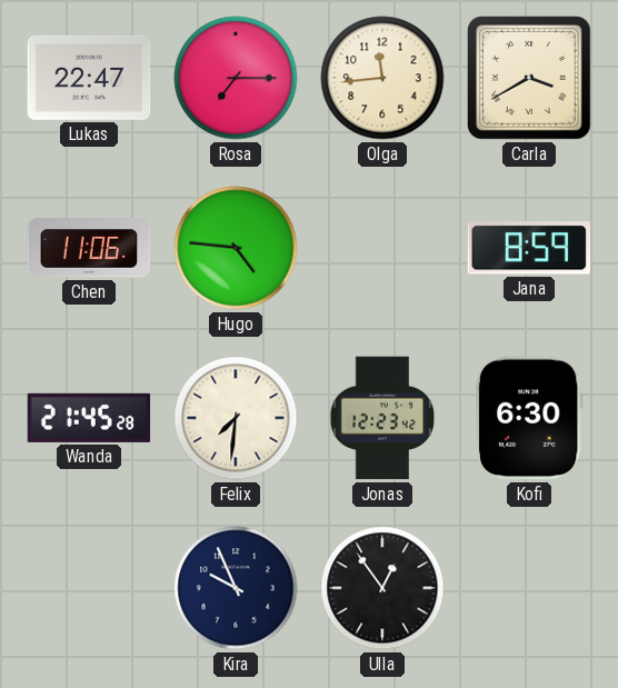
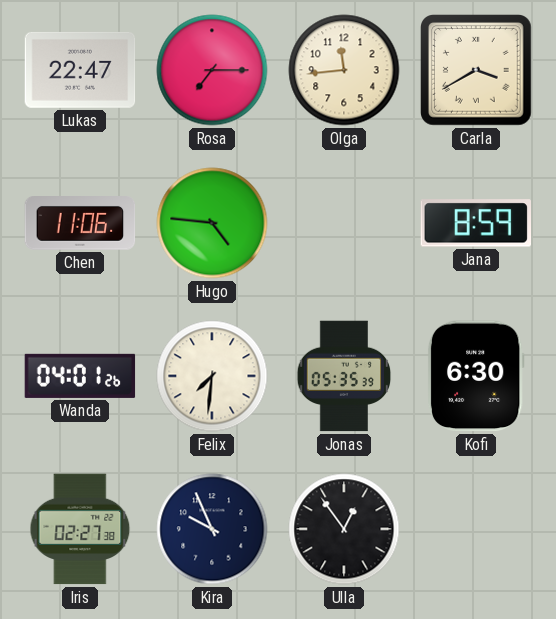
Wanda: 21:45 -> 04:01
Jonas: 12:23 -> 05:35
Iris: none -> 02:27
